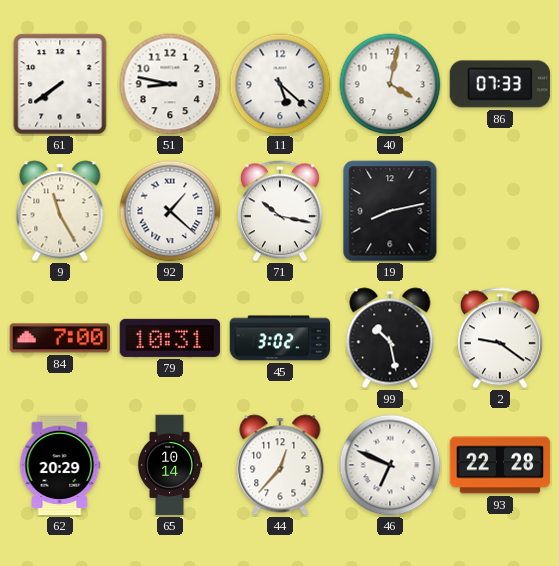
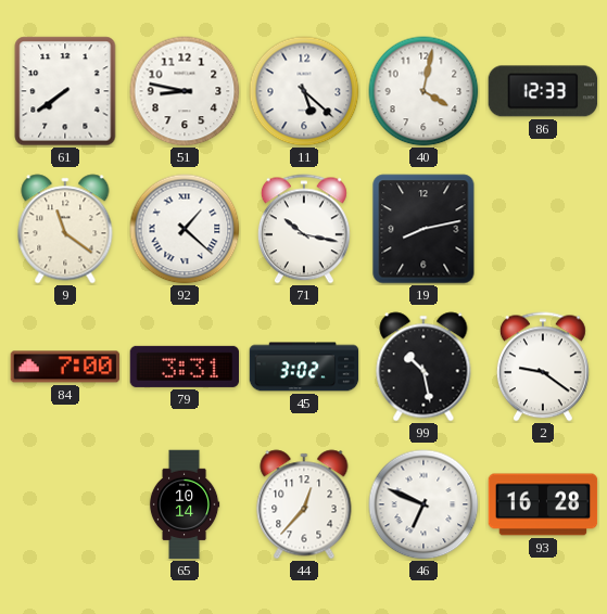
86: 07:33 -> 12:33
9: 11:25 -> 11:21
79: 10:31 -> 3:31
62: 20:29 -> none
93: 22:28 -> 16:28
